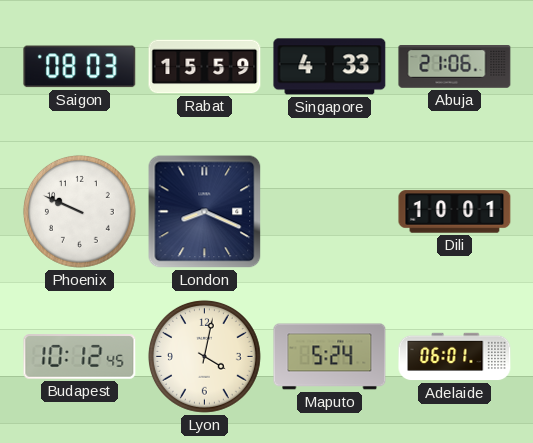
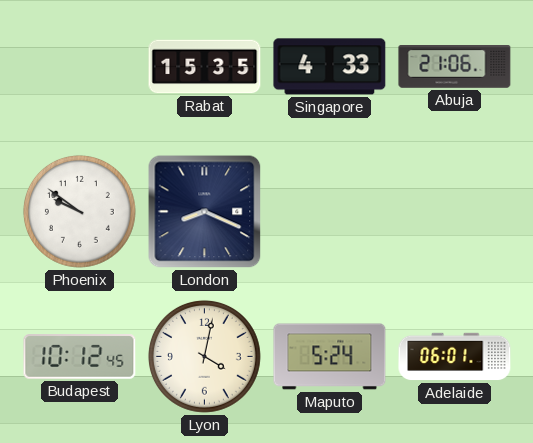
Saigon: 08:03 -> none
Rabat: 15:59 -> 15:35
Phoenix: 9:49 -> 9:51
Dili: 10:01 -> none
